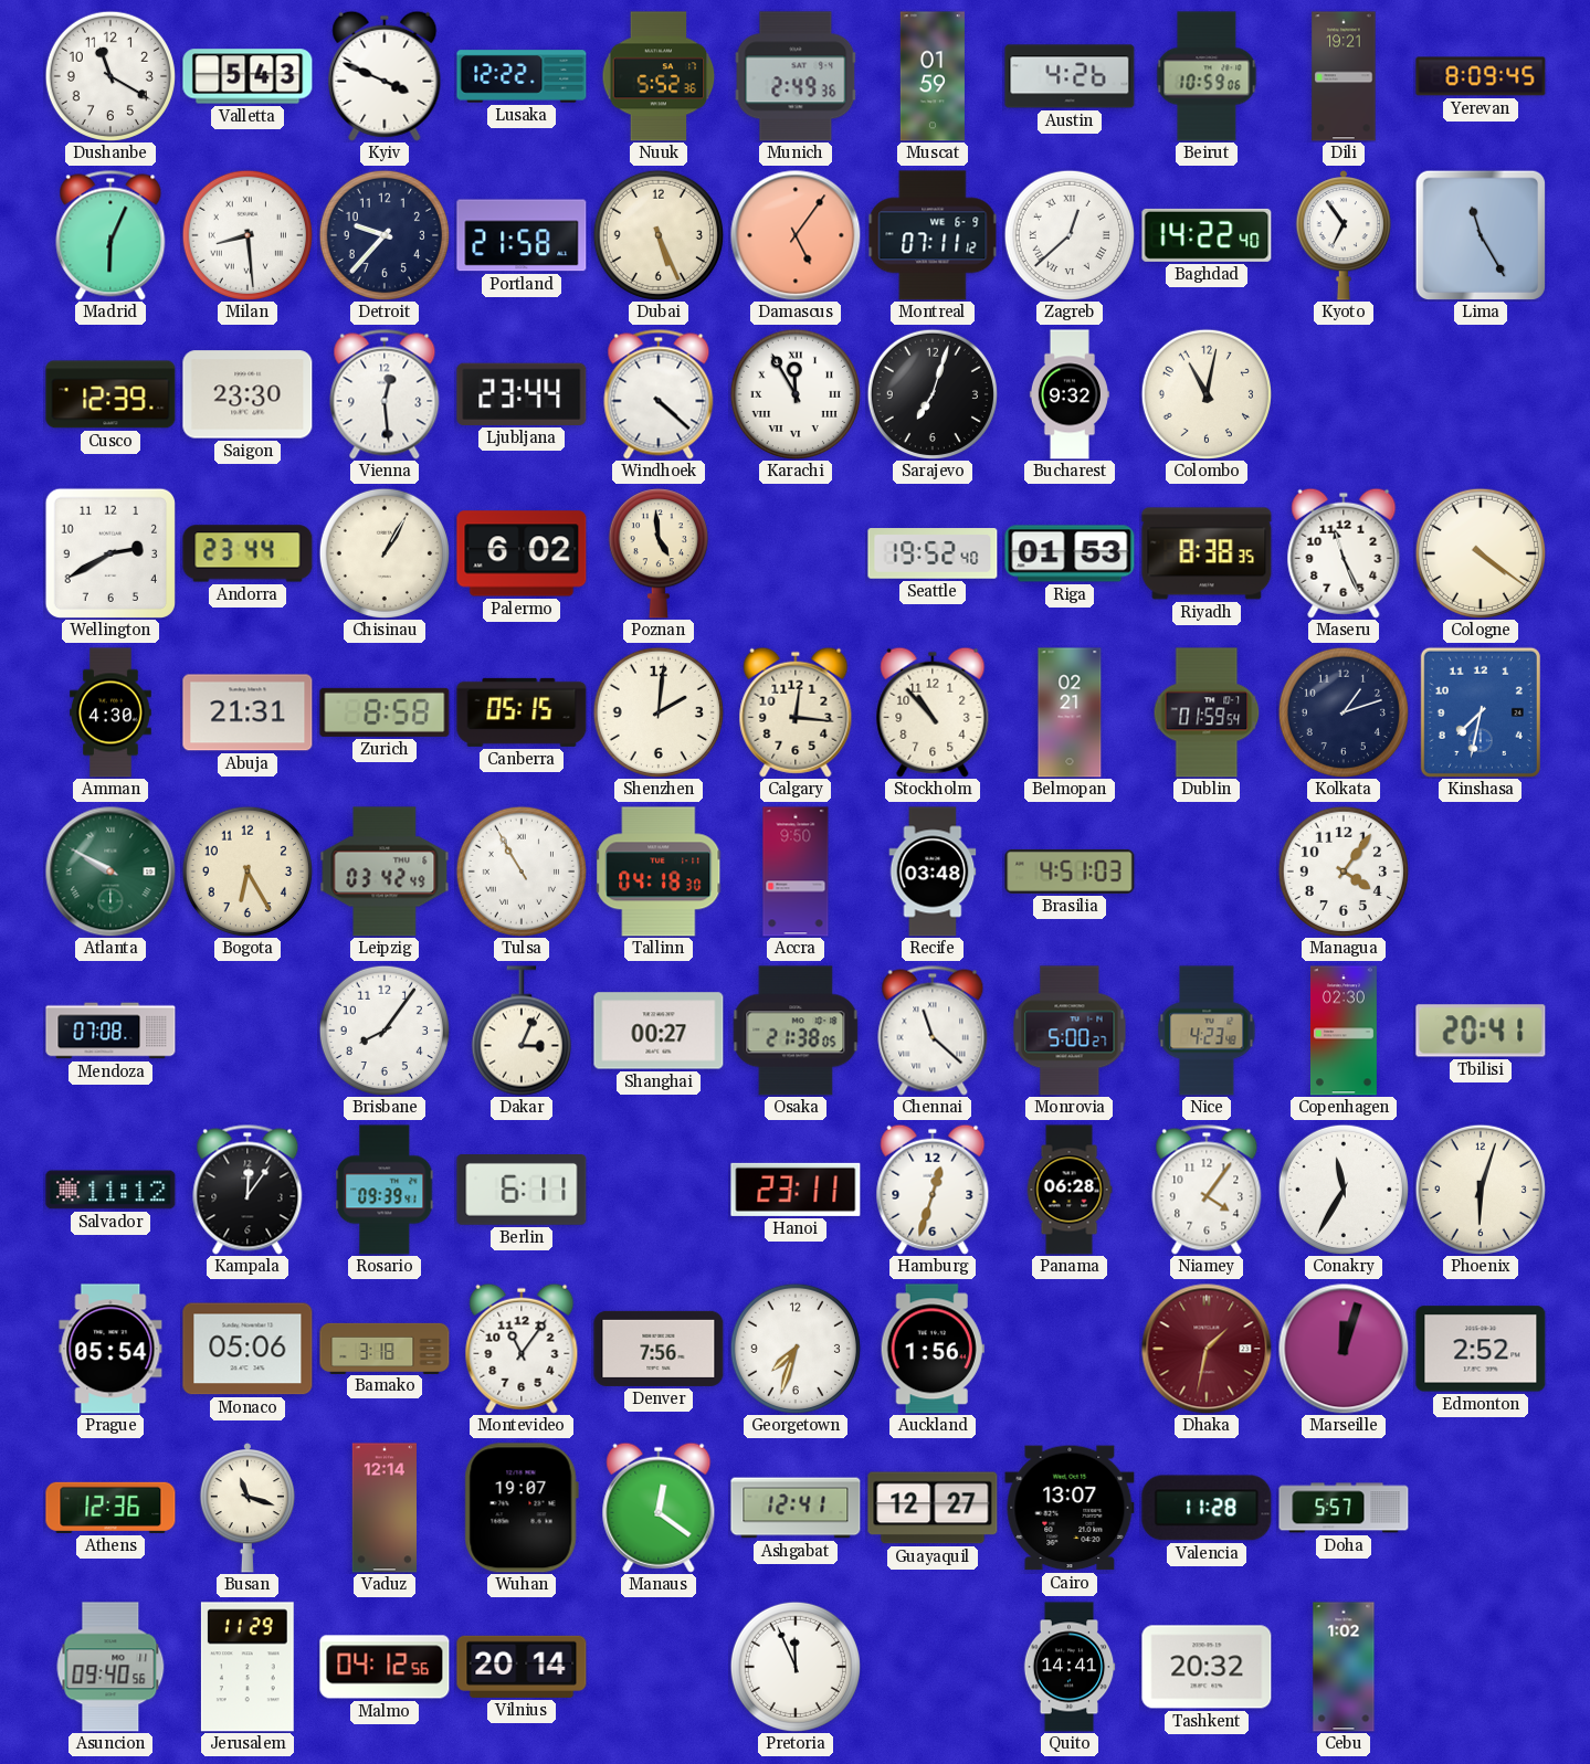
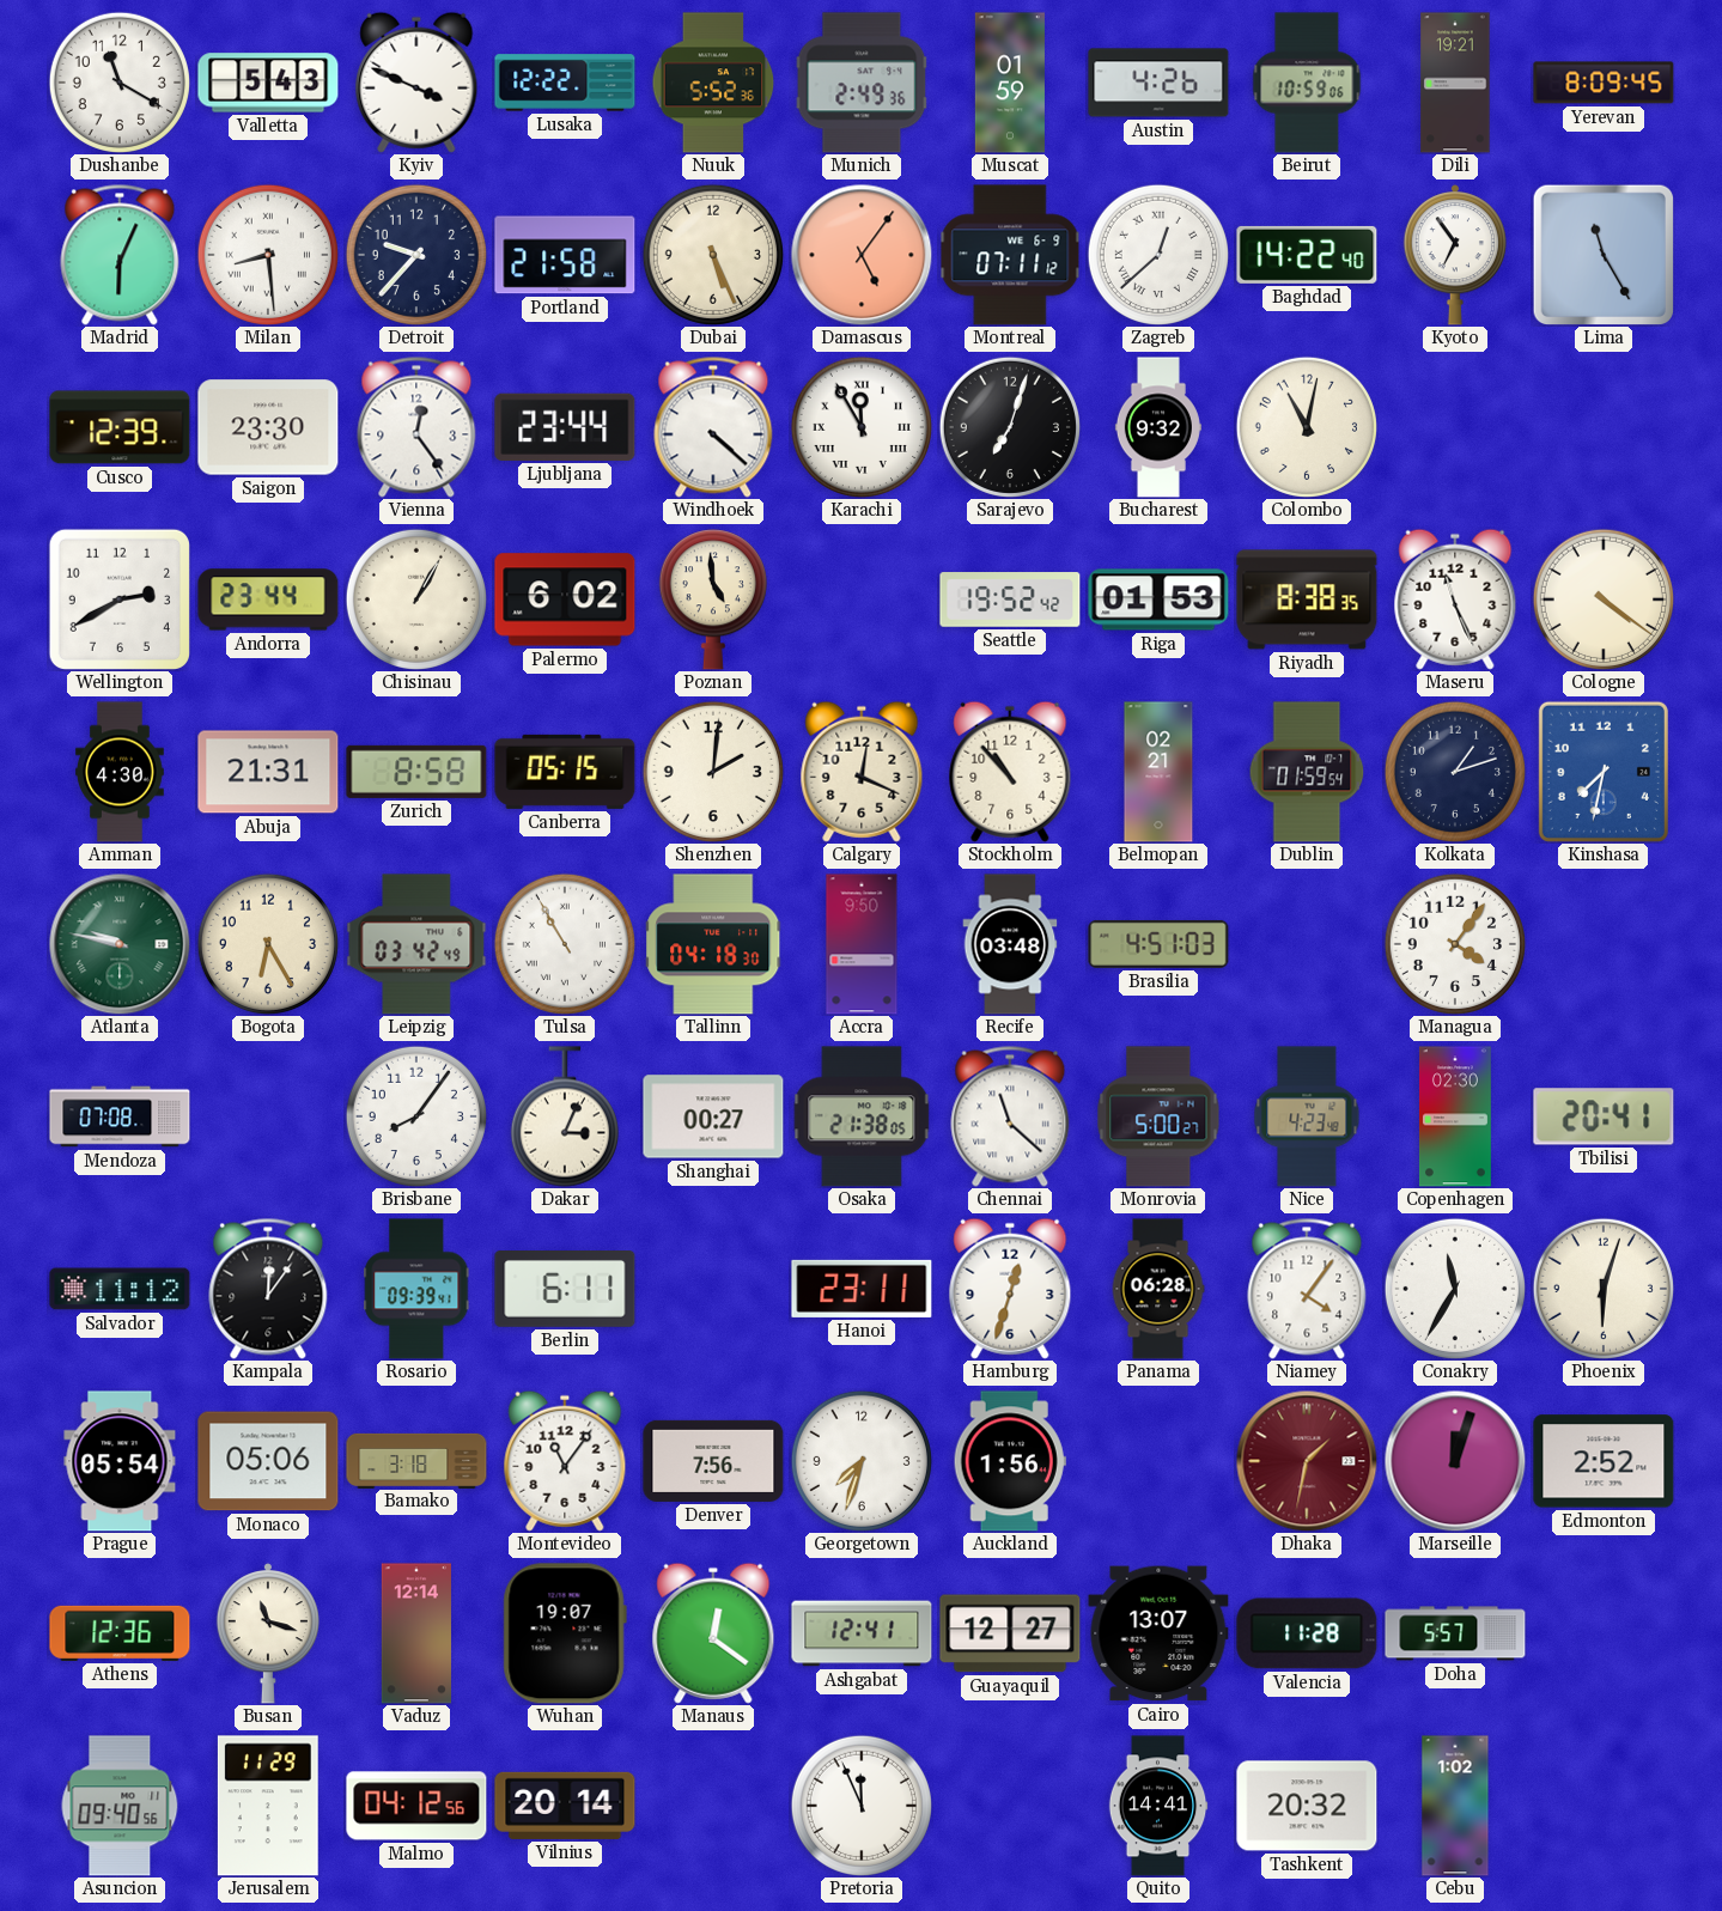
Vienna: 12:29 -> 12:24
Seattle: 19:52:40 -> 19:52:42
Calgary: 12:16 -> 12:19
Atlanta: 9:50 -> 9:47
